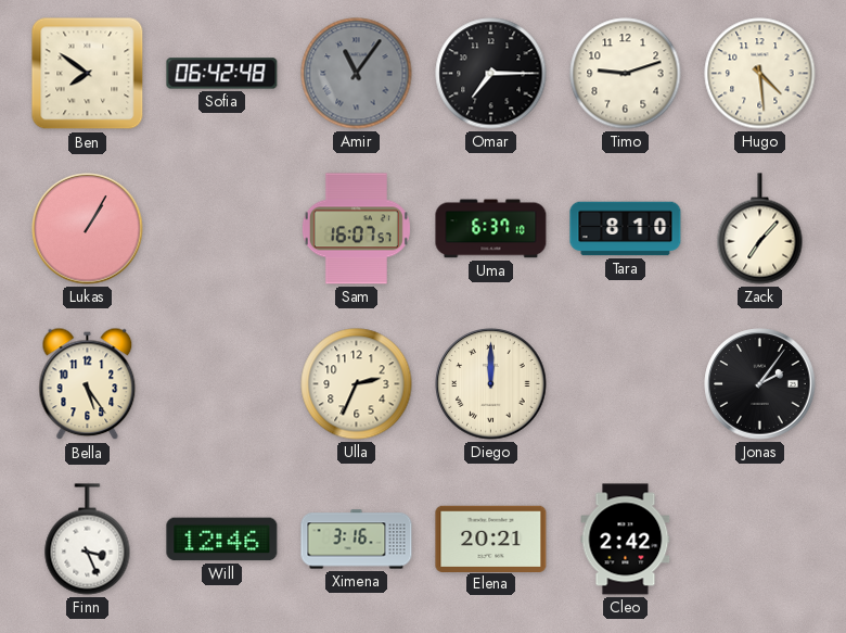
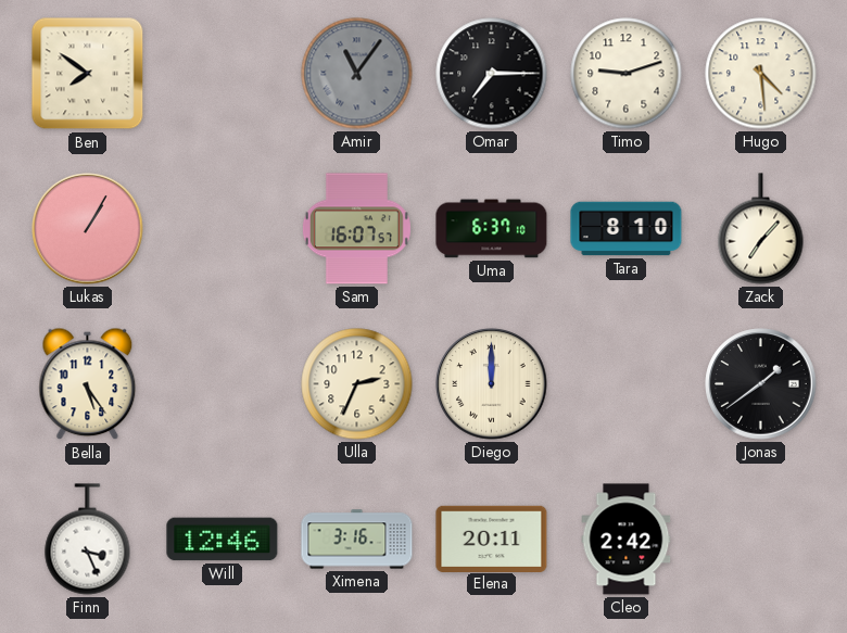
Sofia: 06:42 -> none
Jonas: 2:06 -> 1:39
Elena: 20:21 -> 20:11
